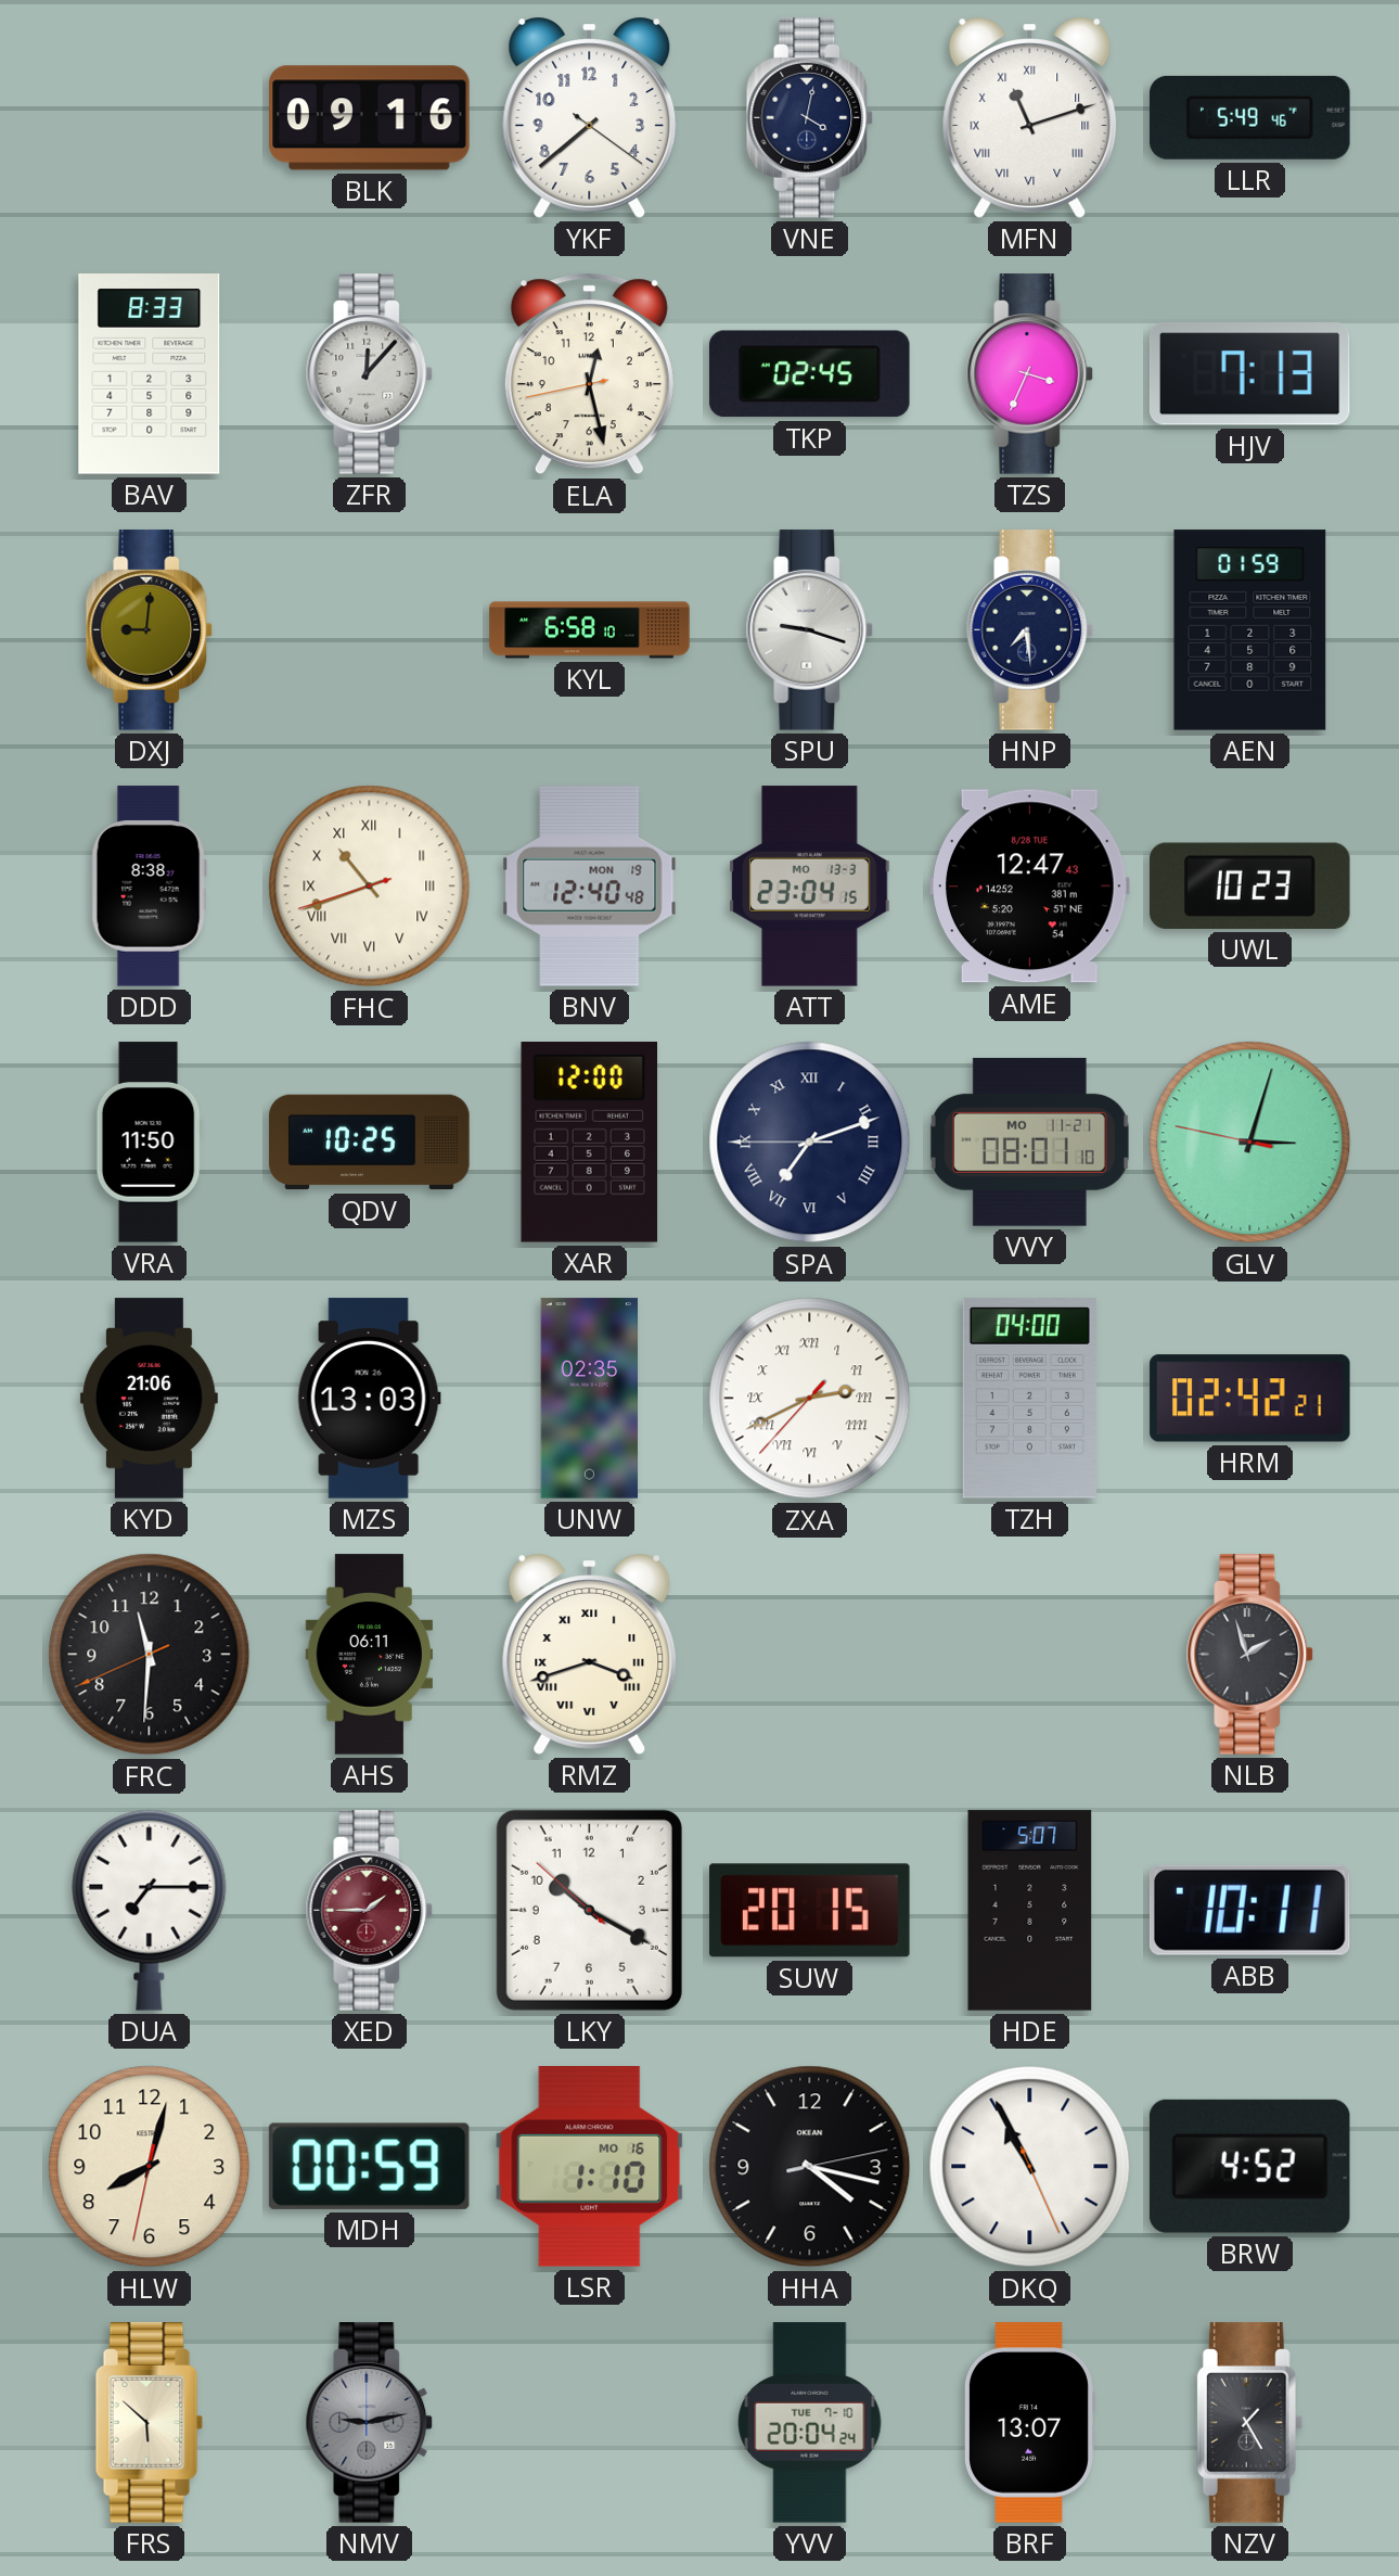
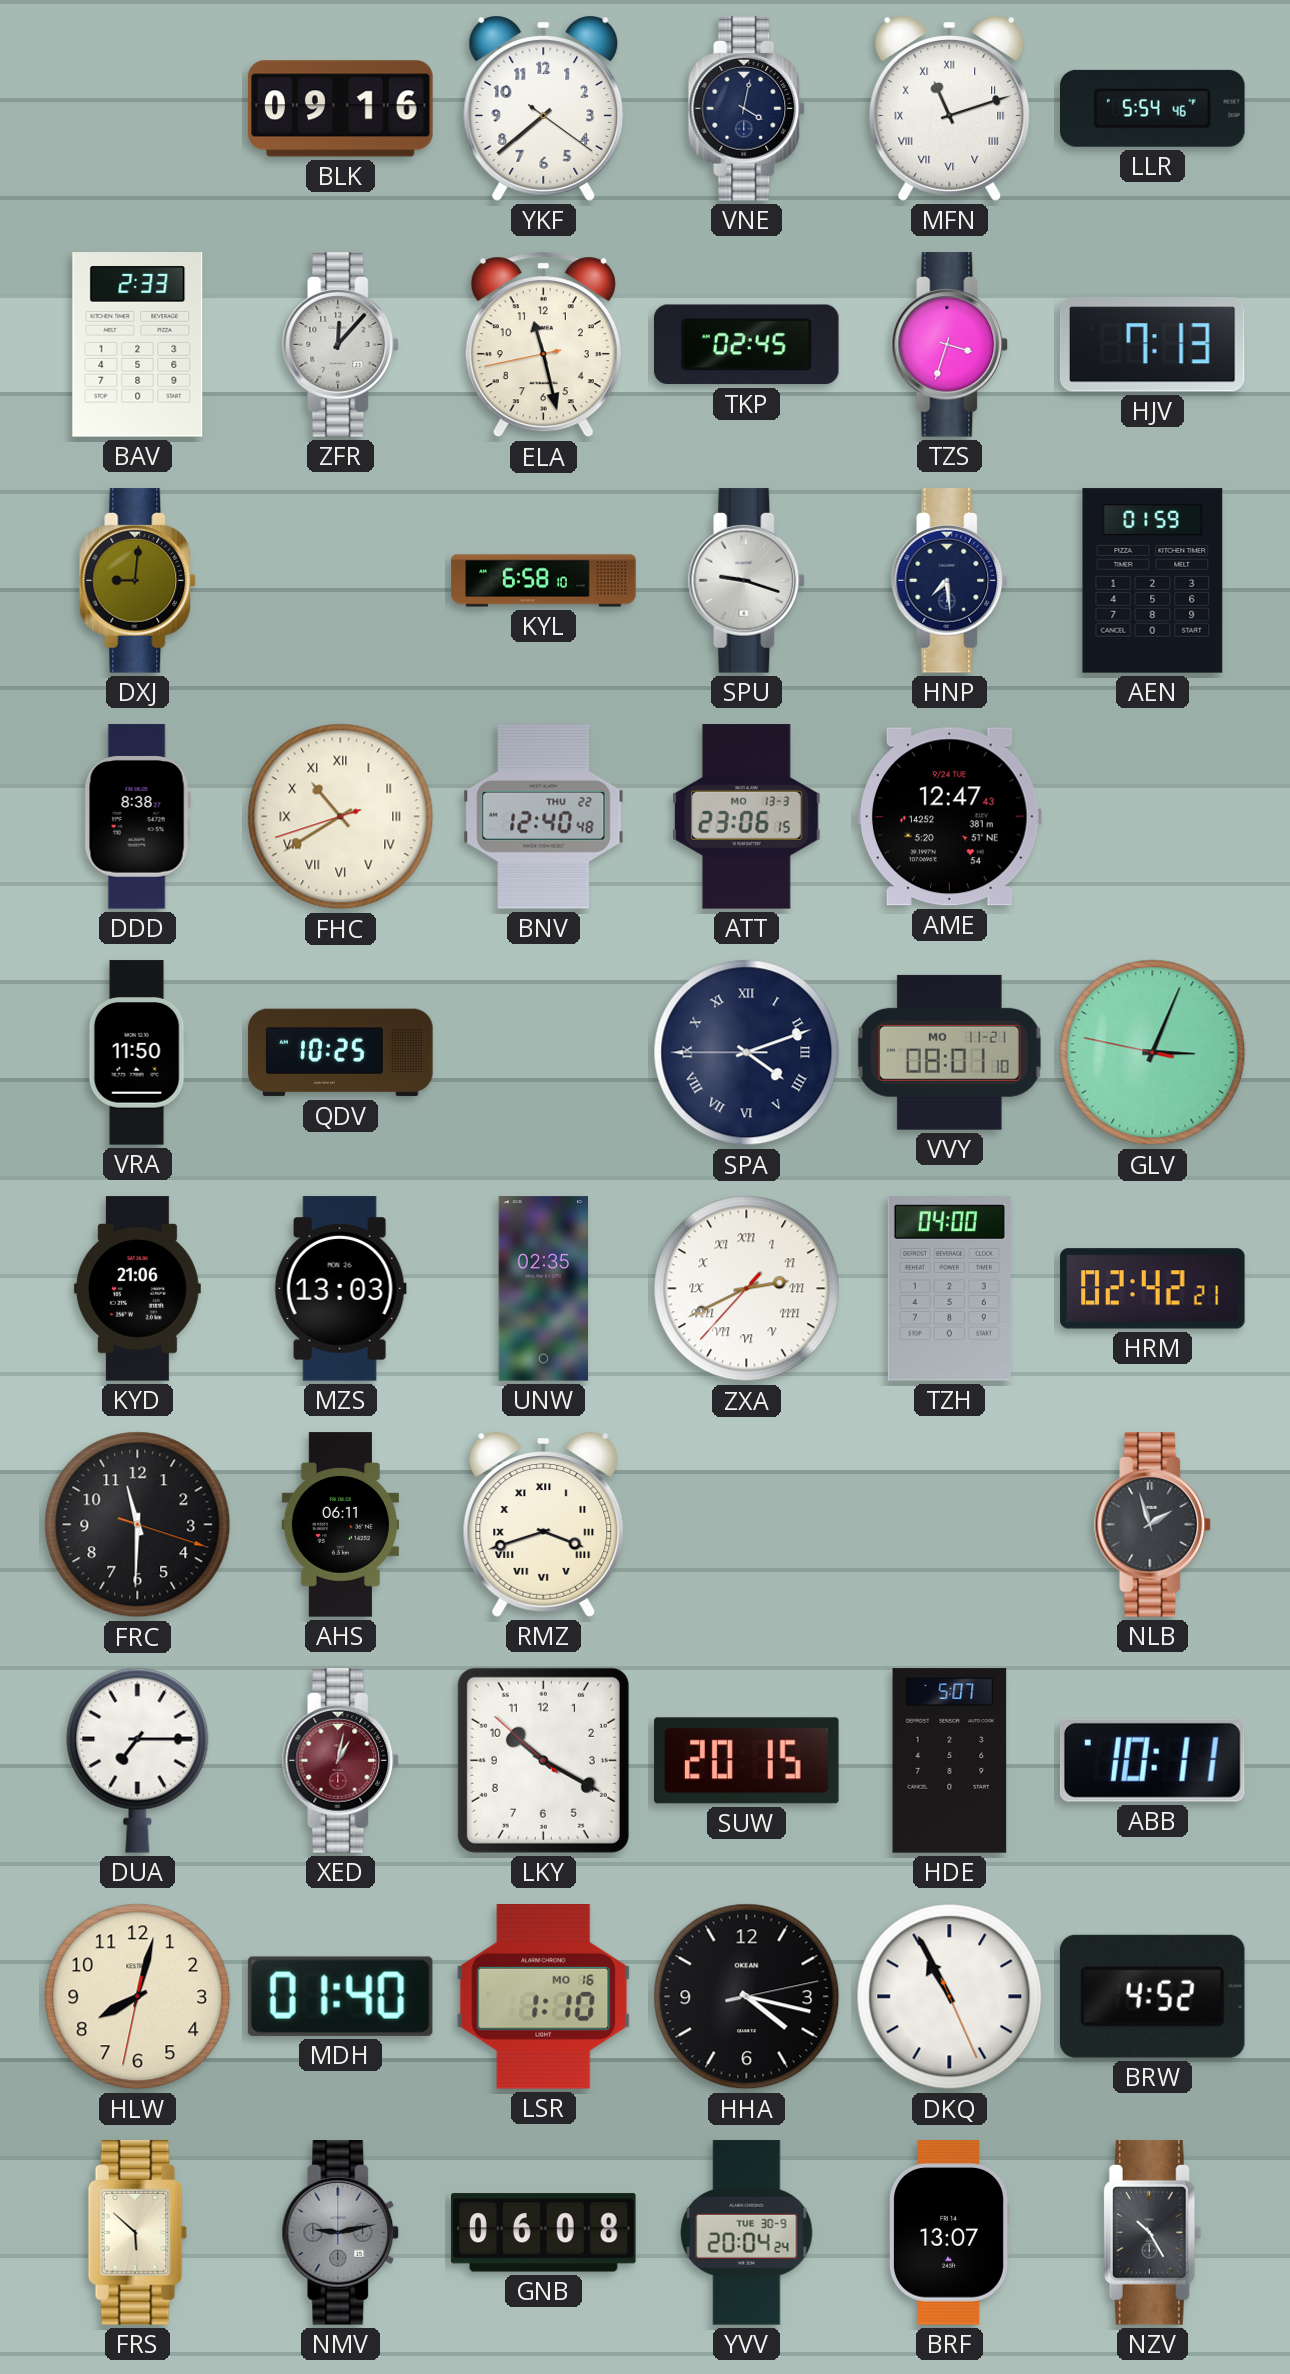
LLR: 5:49 -> 5:54
BAV: 8:33 -> 2:33
ELA: 12:27 -> 11:27
TZS: 3:34 -> 3:33
FHC: 10:41 -> 10:39
BNV date: MON 19 -> THU 22
ATT: 23:04 -> 23:06
AME date: 8/28 TUE -> 9/24 TUE
UWL: 10:23 -> none
XAR: 12:00 -> none
SPA: 7:11 -> 4:11
GLV: 3:02 -> 3:03
FRC: 11:30:41 -> 11:30:18
XED: 1:45 -> 1:02
MDH: 00:59 -> 01:40
GNB: none -> 06:08
YVV date: TUE 7-10 -> TUE 30-9
NZV: 1:25 -> 10:25
